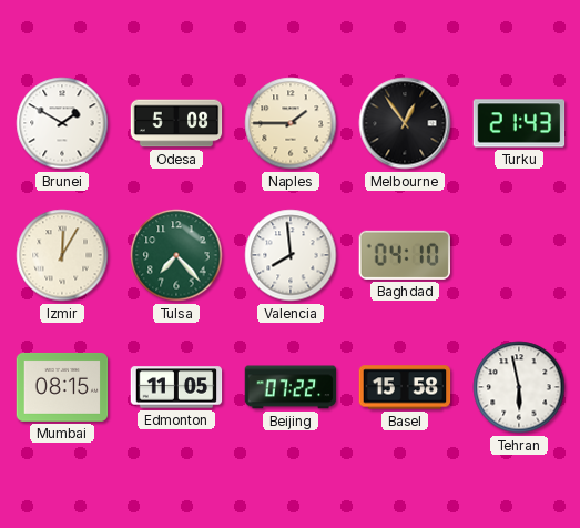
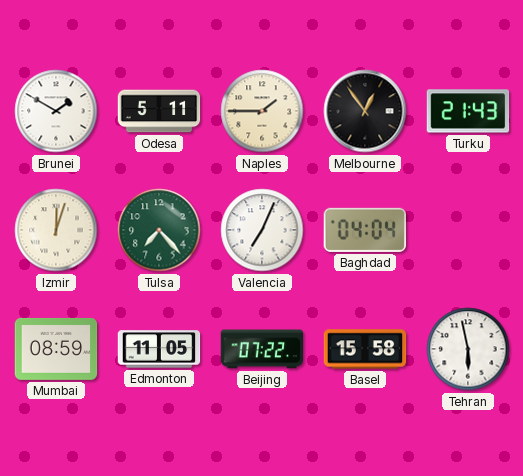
Odesa: 5:08 -> 5:11
Izmir: 12:05 -> 12:03
Valencia: 7:59 -> 7:04
Baghdad: 04:10 -> 04:04
Mumbai: 08:15 -> 08:59
